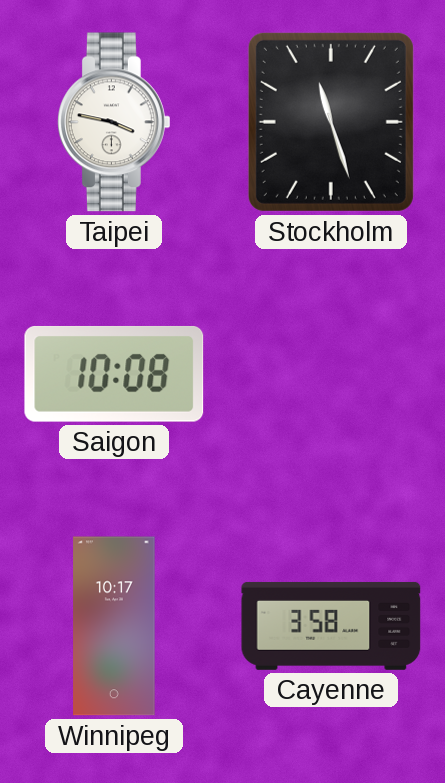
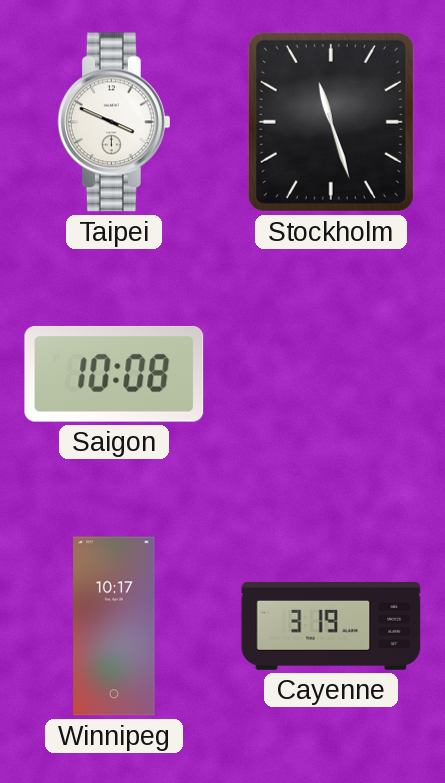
Taipei: 3:47 -> 3:49
Cayenne: 3:58 -> 3:19
